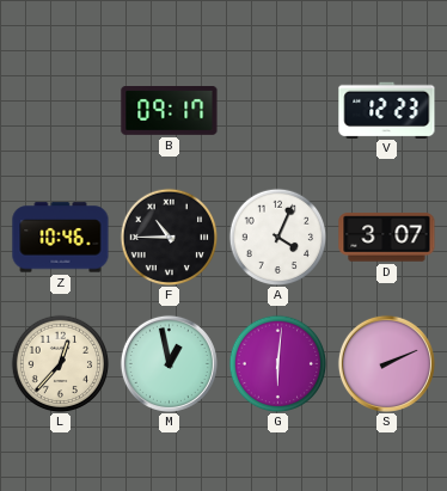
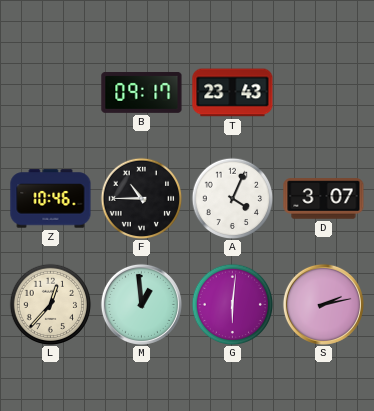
T: none -> 23:43
V: 12:23 -> none
M: 12:58 -> 12:59
S: 2:11 -> 2:13
